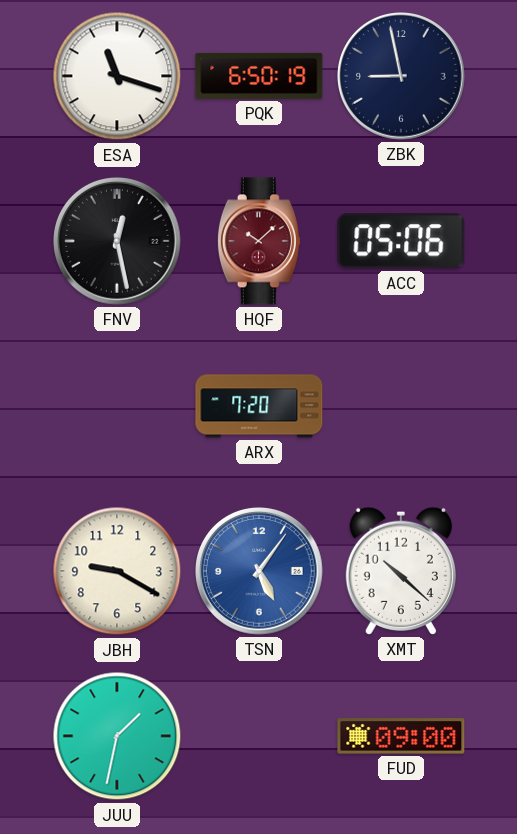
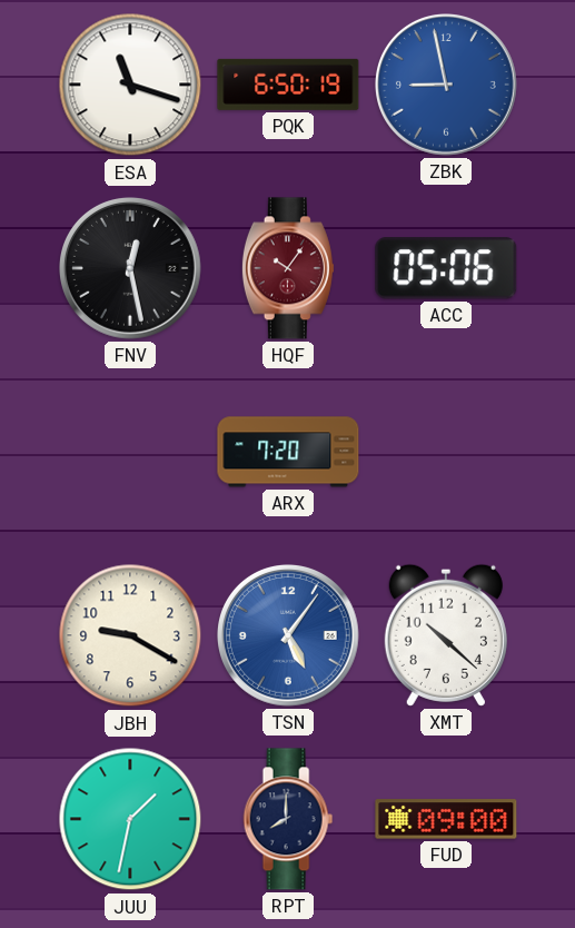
ZBK dial: navy -> blue
HQF: 10:08 -> 10:06
RPT: none -> 8:00
